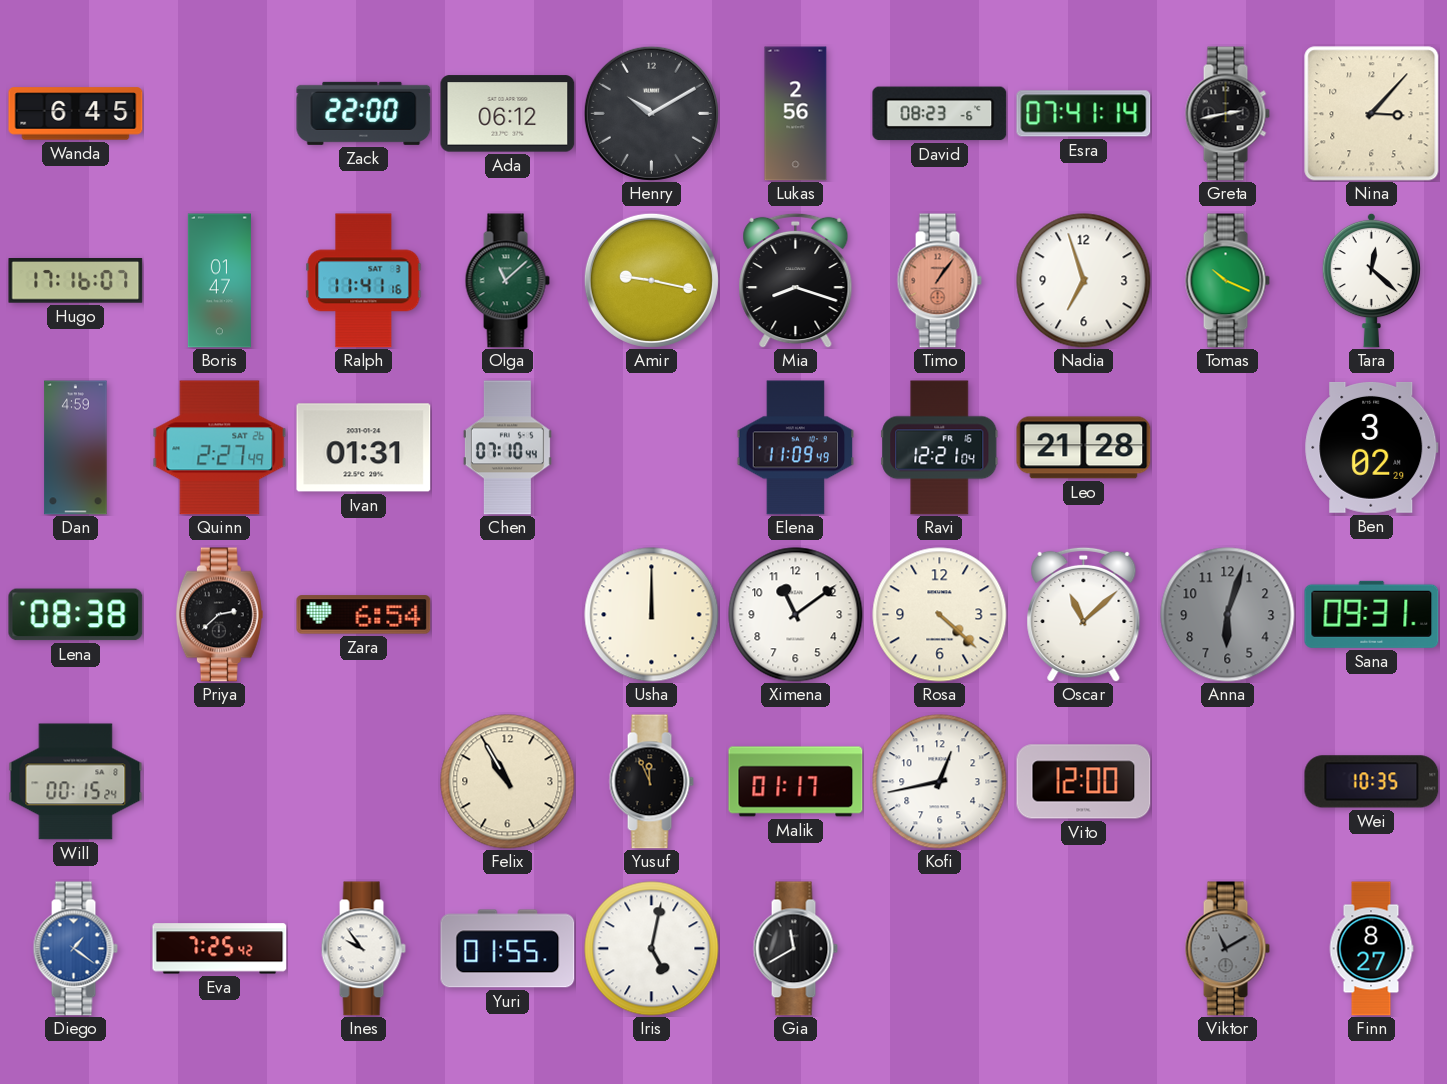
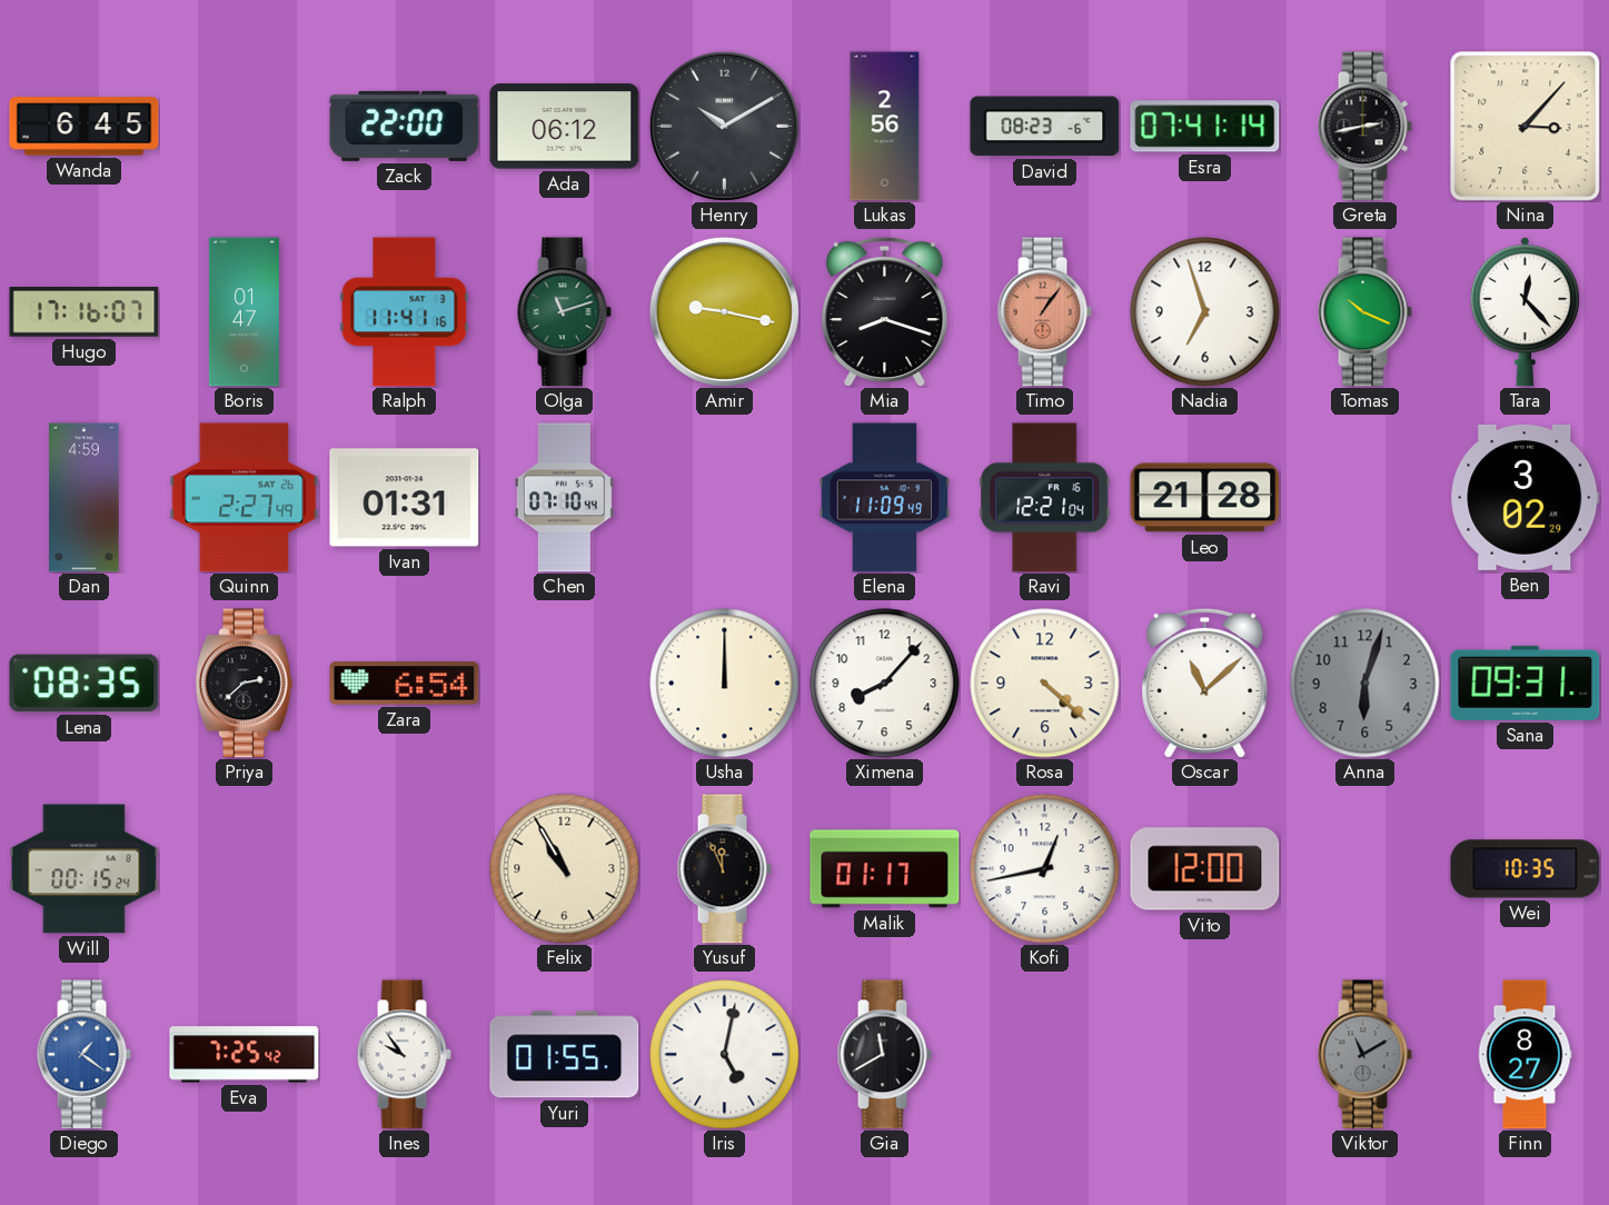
Olga: 11:08 -> 11:12
Tara: 12:22 -> 12:23
Lena: 08:38 -> 08:35
Ximena: 11:09 -> 8:07
